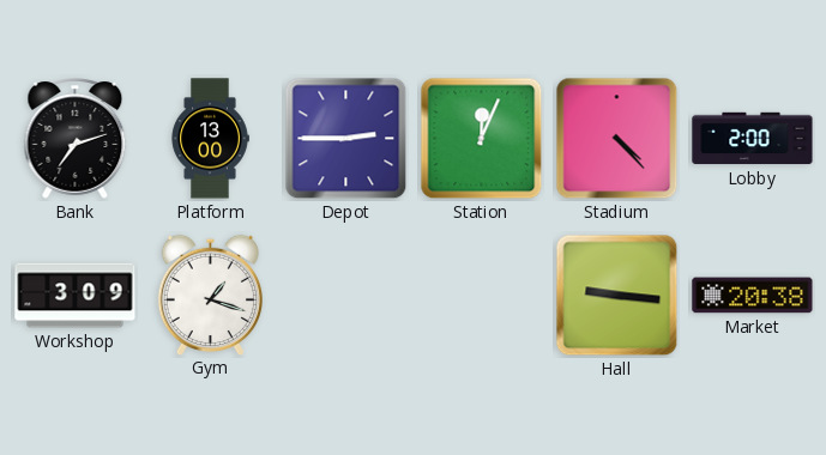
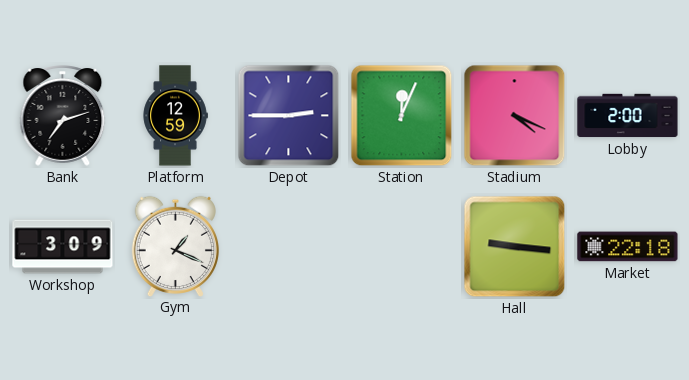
Platform: 13:00 -> 12:59
Stadium: 4:23 -> 4:19
Gym: 1:18 -> 1:19
Market: 20:38 -> 22:18
